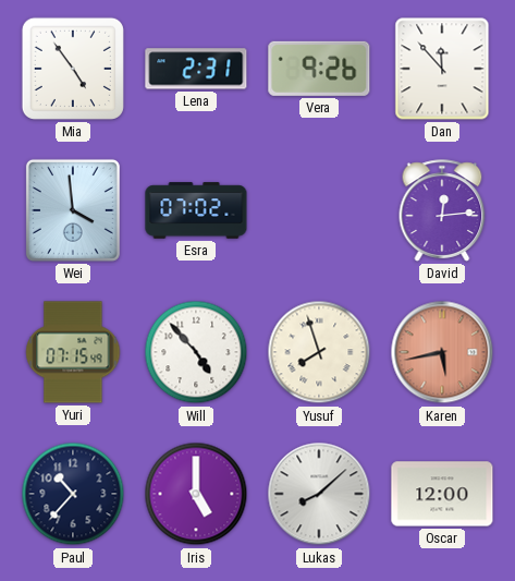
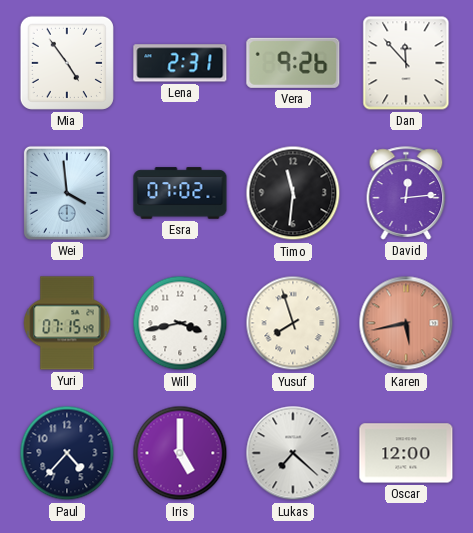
Timo: none -> 11:31
Will: 4:53 -> 3:43
Paul: 10:37 -> 4:37
Lukas: 8:08 -> 7:22
